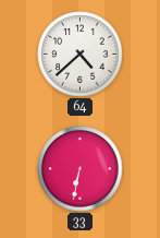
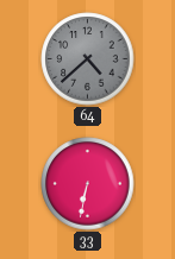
64 dial: white -> grey
